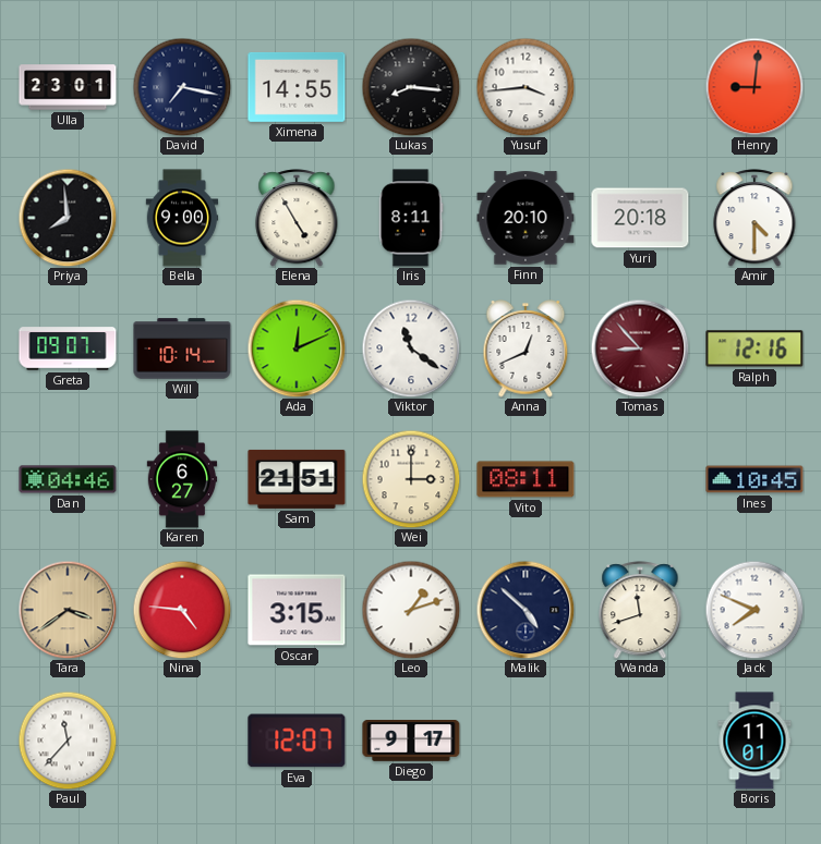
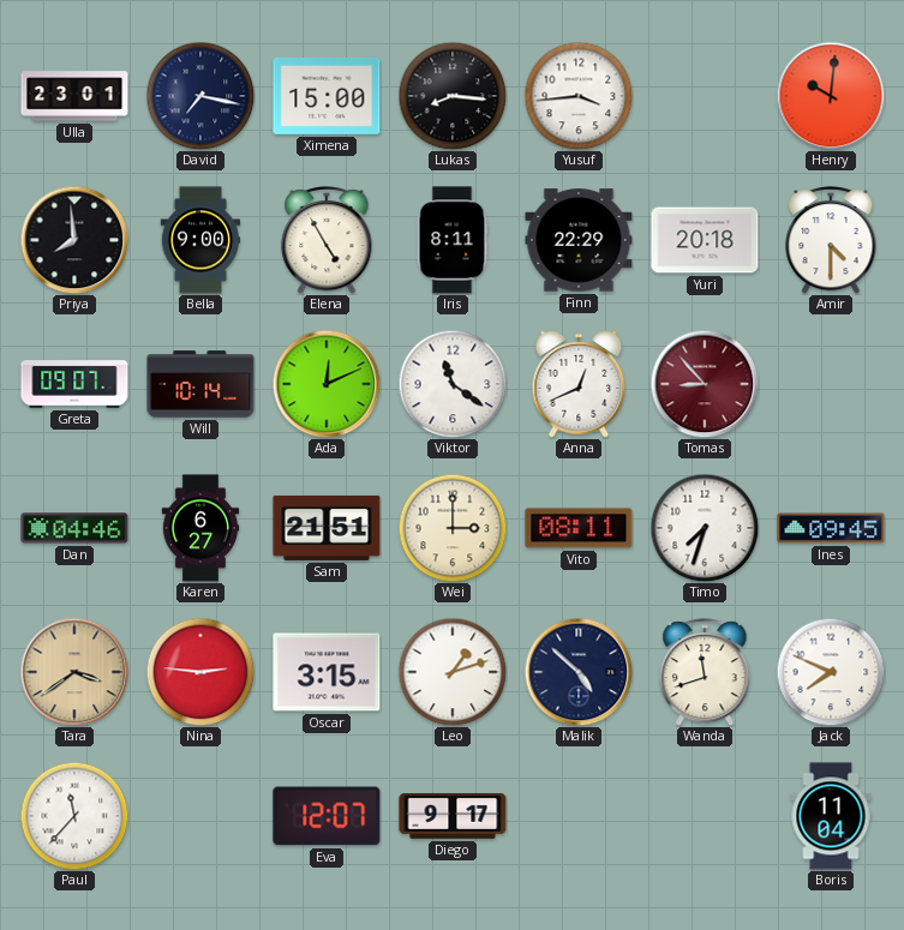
Ximena: 14:55 -> 15:00
Henry: 9:01 -> 10:01
Finn: 20:10 -> 22:29
Ralph: 12:16 -> none
Timo: none -> 7:33
Ines: 10:45 -> 09:45
Nina: 4:46 -> 2:46
Boris: 11:01 -> 11:04
